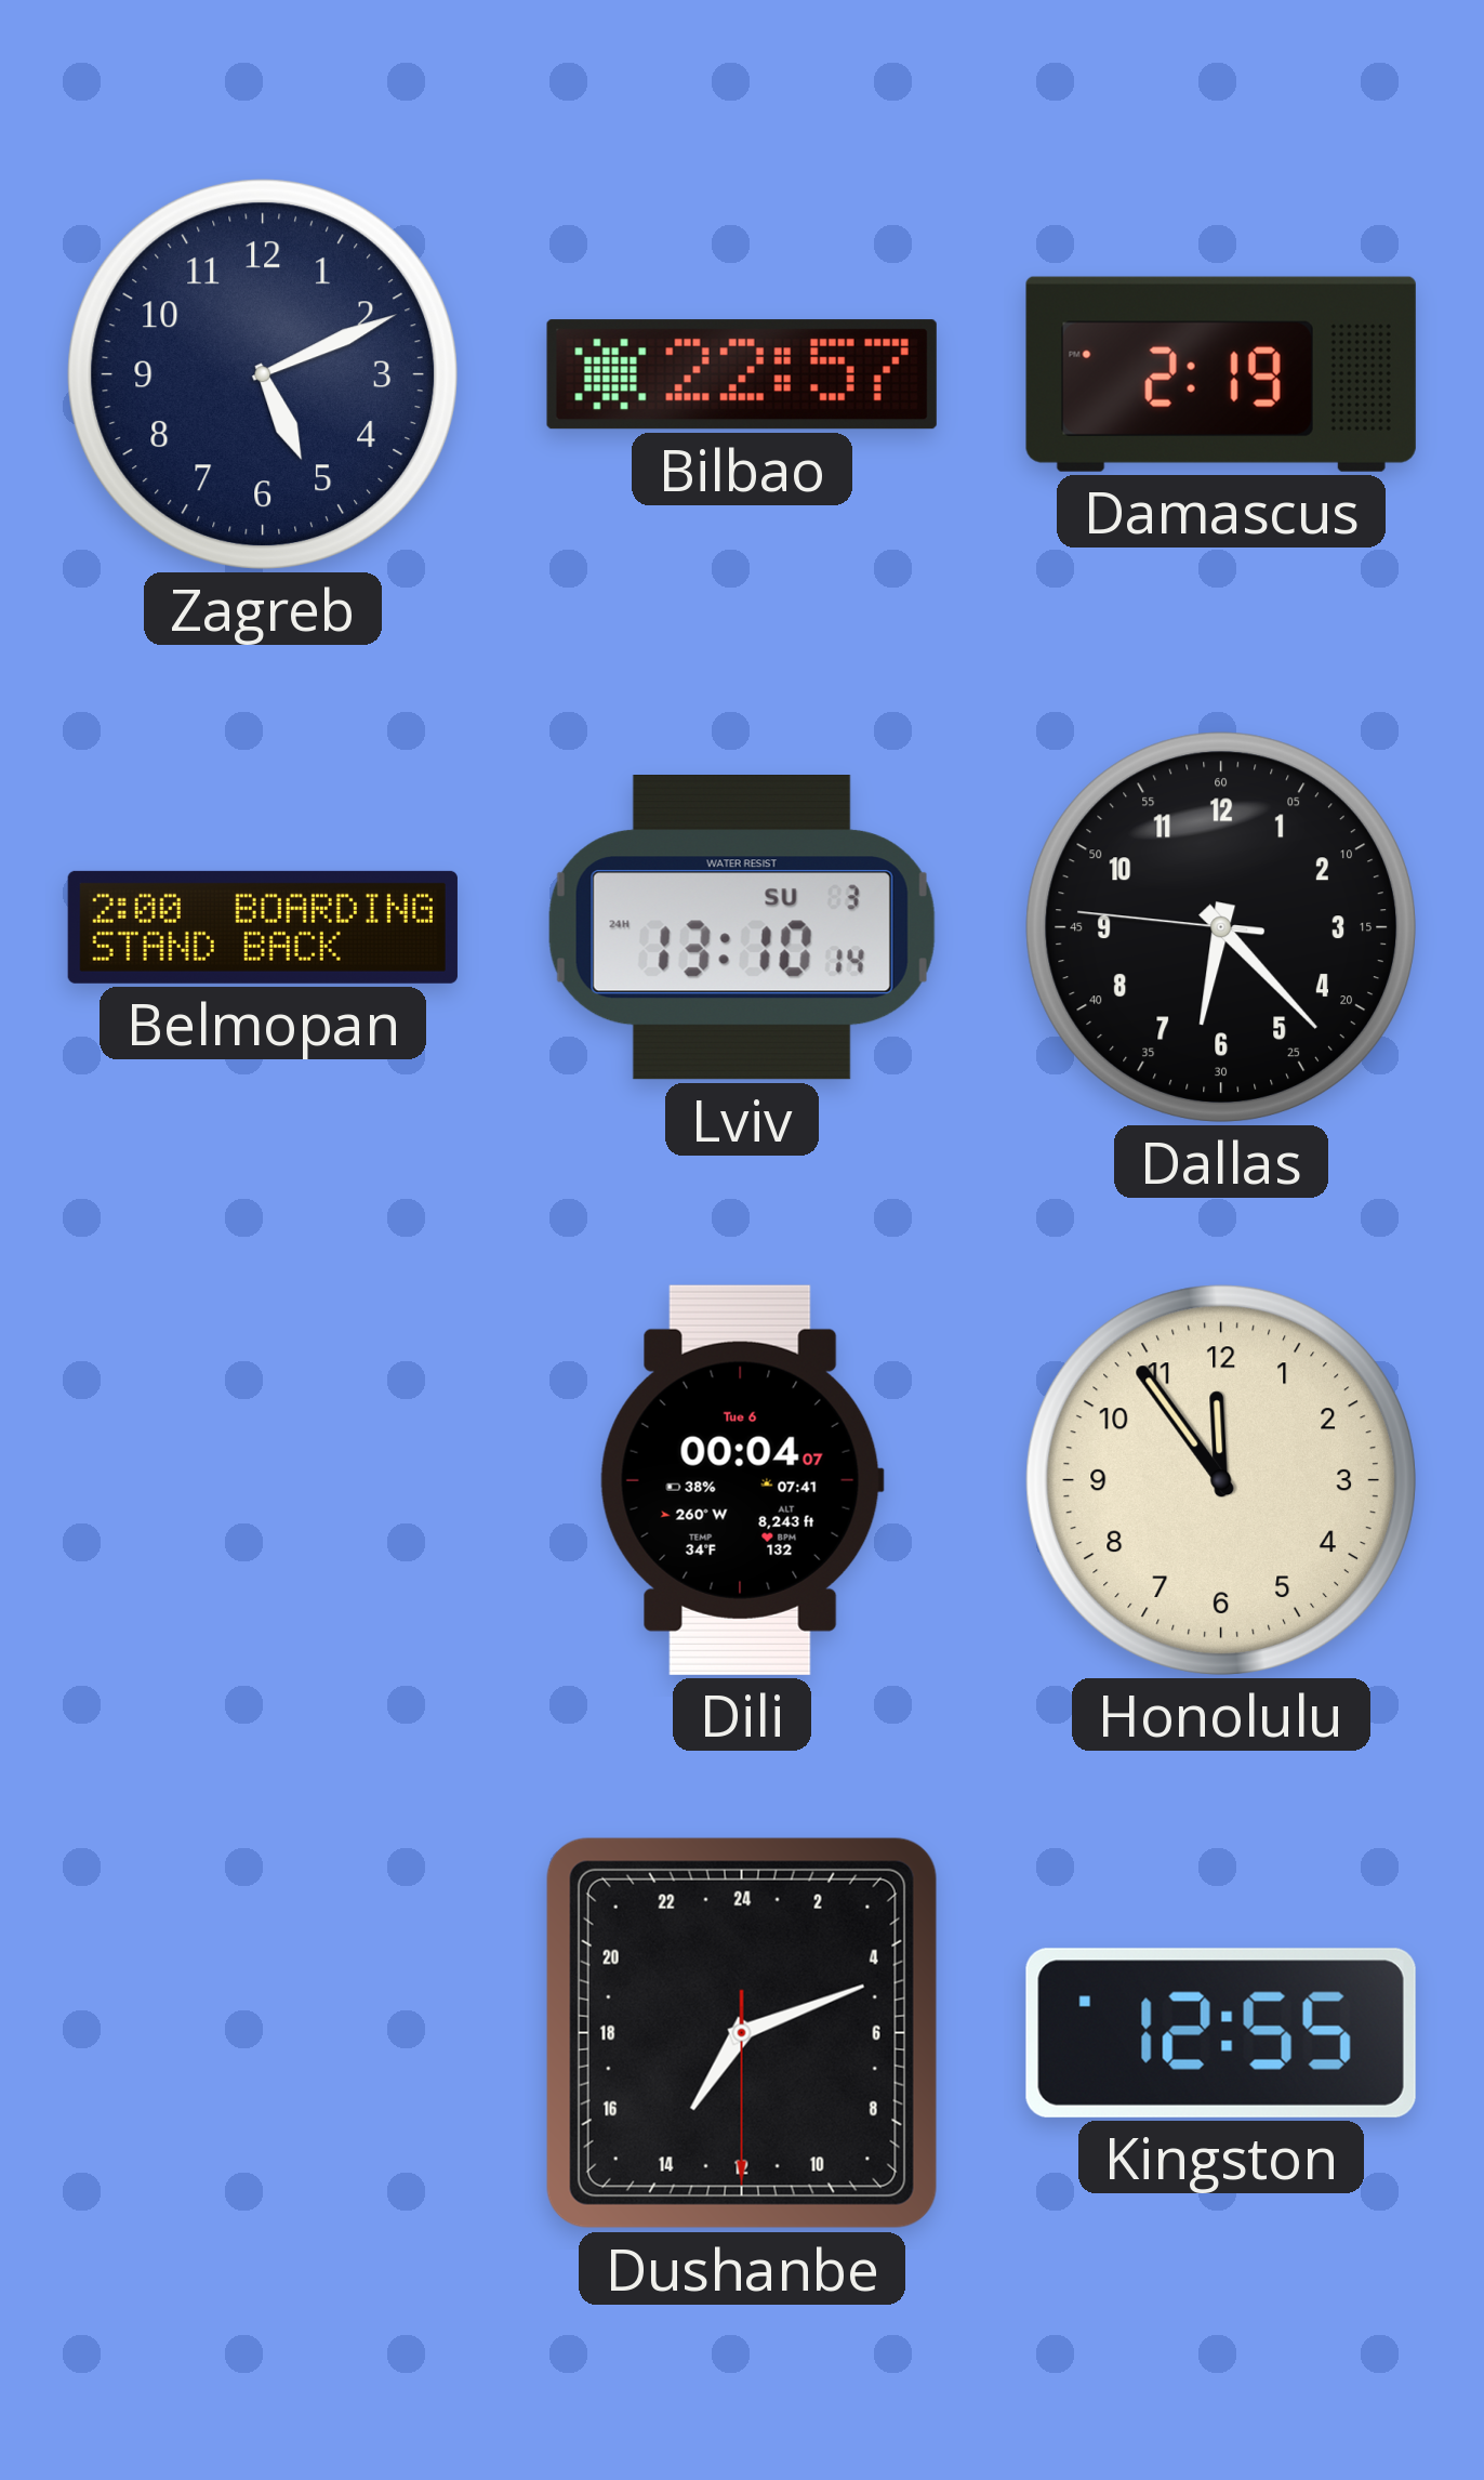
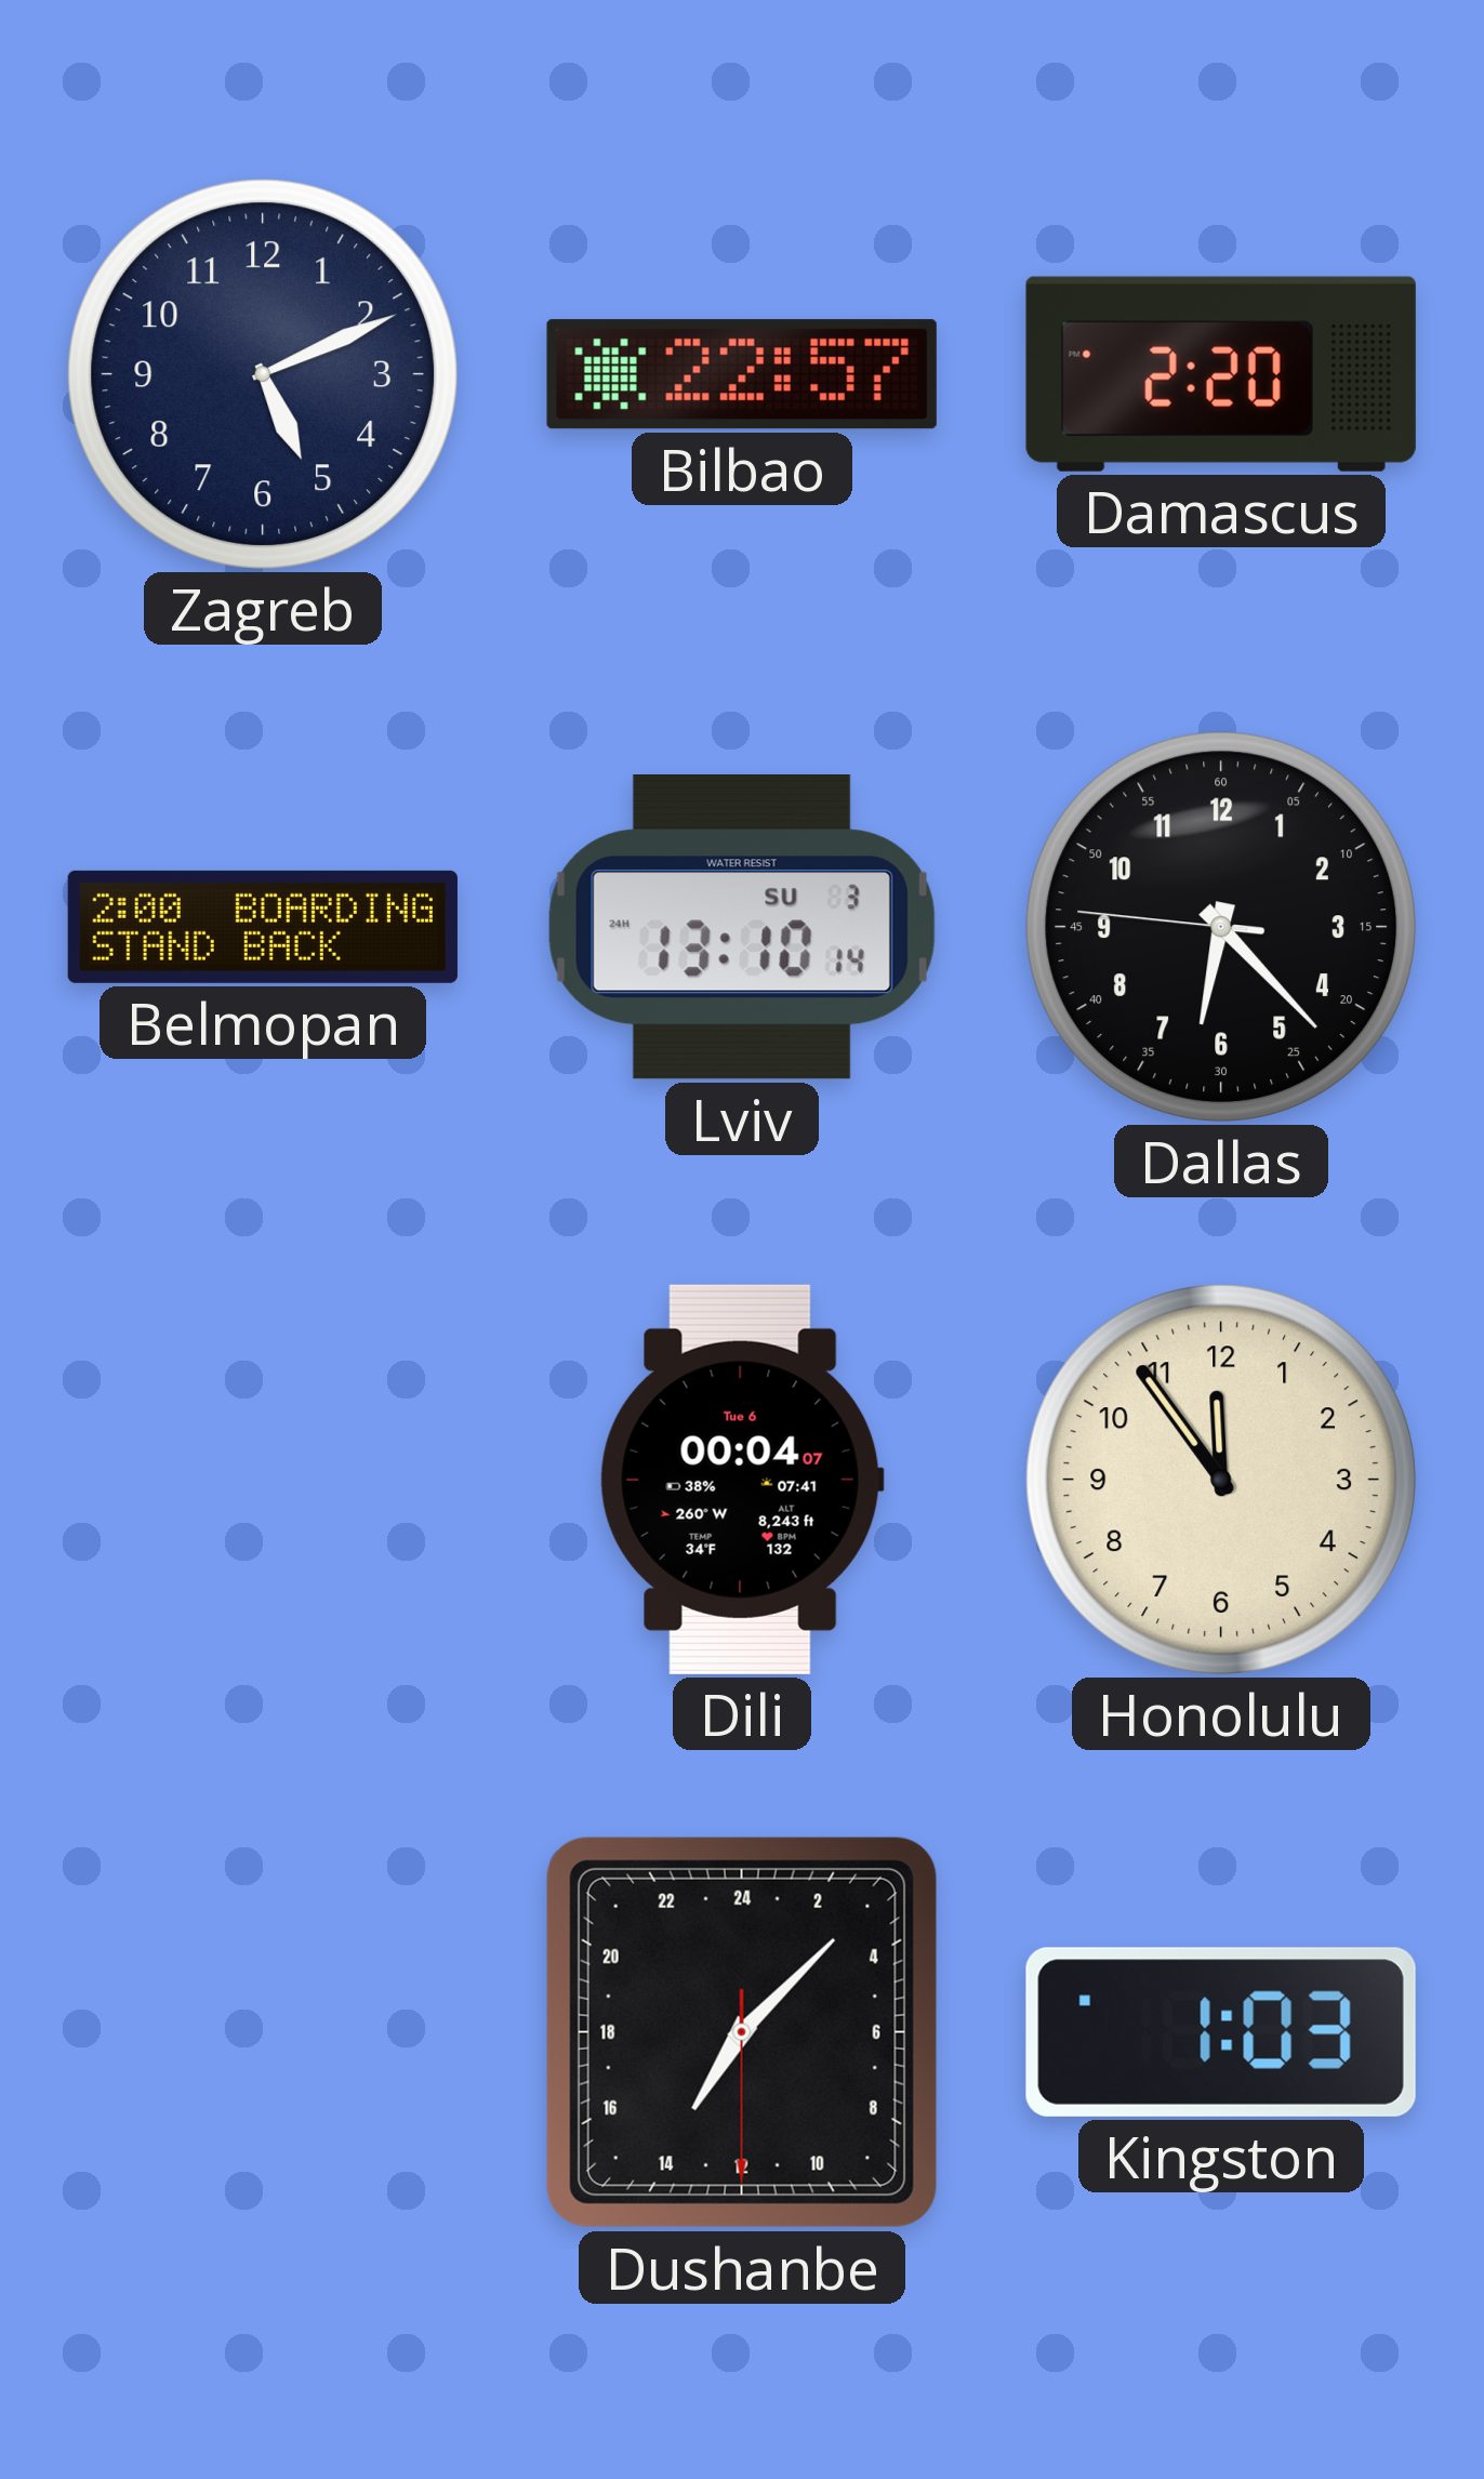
Damascus: 2:19 -> 2:20
Dushanbe: 14:11 -> 14:07
Kingston: 12:55 -> 1:03
